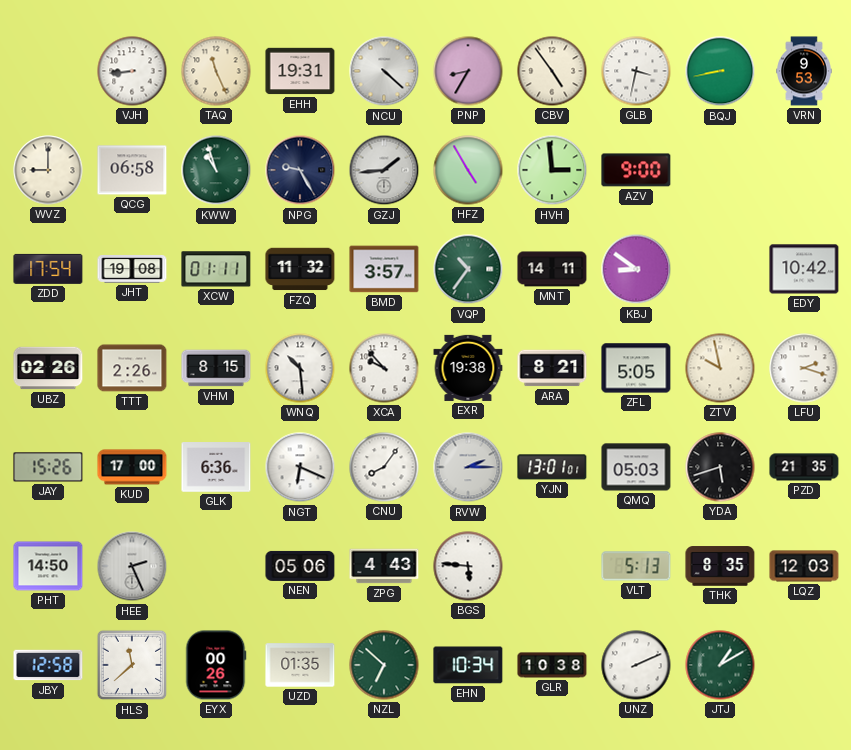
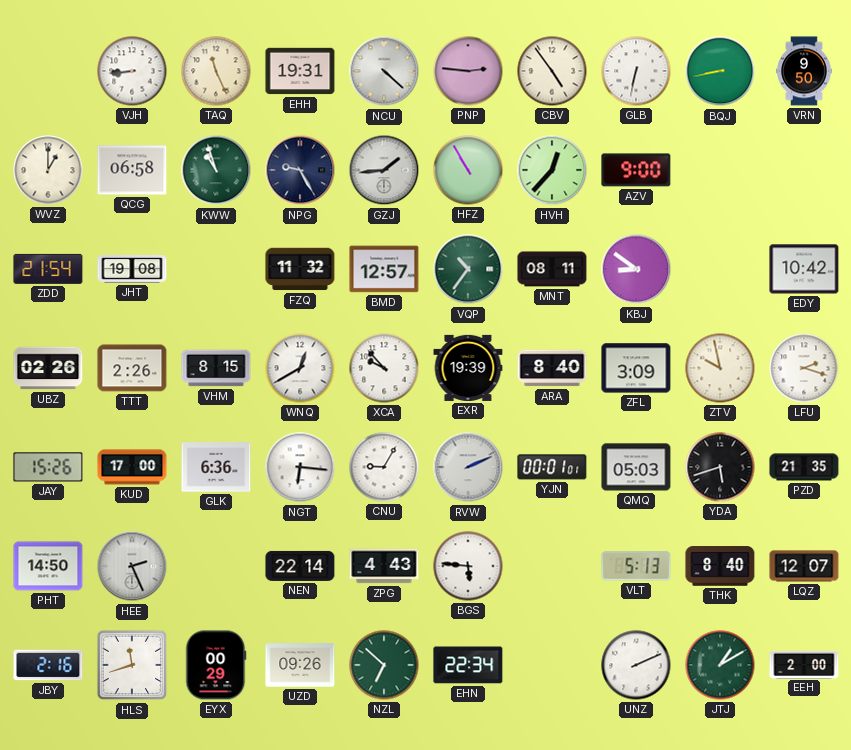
PNP: 8:35 -> 2:46
GLB: 3:32 -> 6:32
VRN: 9:53 -> 9:50
WVZ: 9:00 -> 1:00
HFZ: 4:55 -> 10:55
HVH: 2:59 -> 12:37
ZDD: 17:54 -> 21:54
XCW: 01:11 -> none
BMD: 3:57 -> 12:57
MNT: 14:11 -> 08:11
WNQ: 10:29 -> 12:40
EXR: 19:38 -> 19:39
ARA: 8:21 -> 8:40
ZFL: 5:05 -> 3:09
NGT: 6:19 -> 6:16
CNU: 8:06 -> 9:05
RVW: 2:15 -> 2:11
YJN: 13:01 -> 00:01
NEN: 05:06 -> 22:14
THK: 8:35 -> 8:40
LQZ: 12:03 -> 12:07
JBY: 12:58 -> 2:16
HLS: 11:38 -> 11:42
EYX: 00:26 -> 00:29
UZD: 01:35 -> 09:26
EHN: 10:34 -> 22:34
GLR: 10:38 -> none
EEH: none -> 2:00
